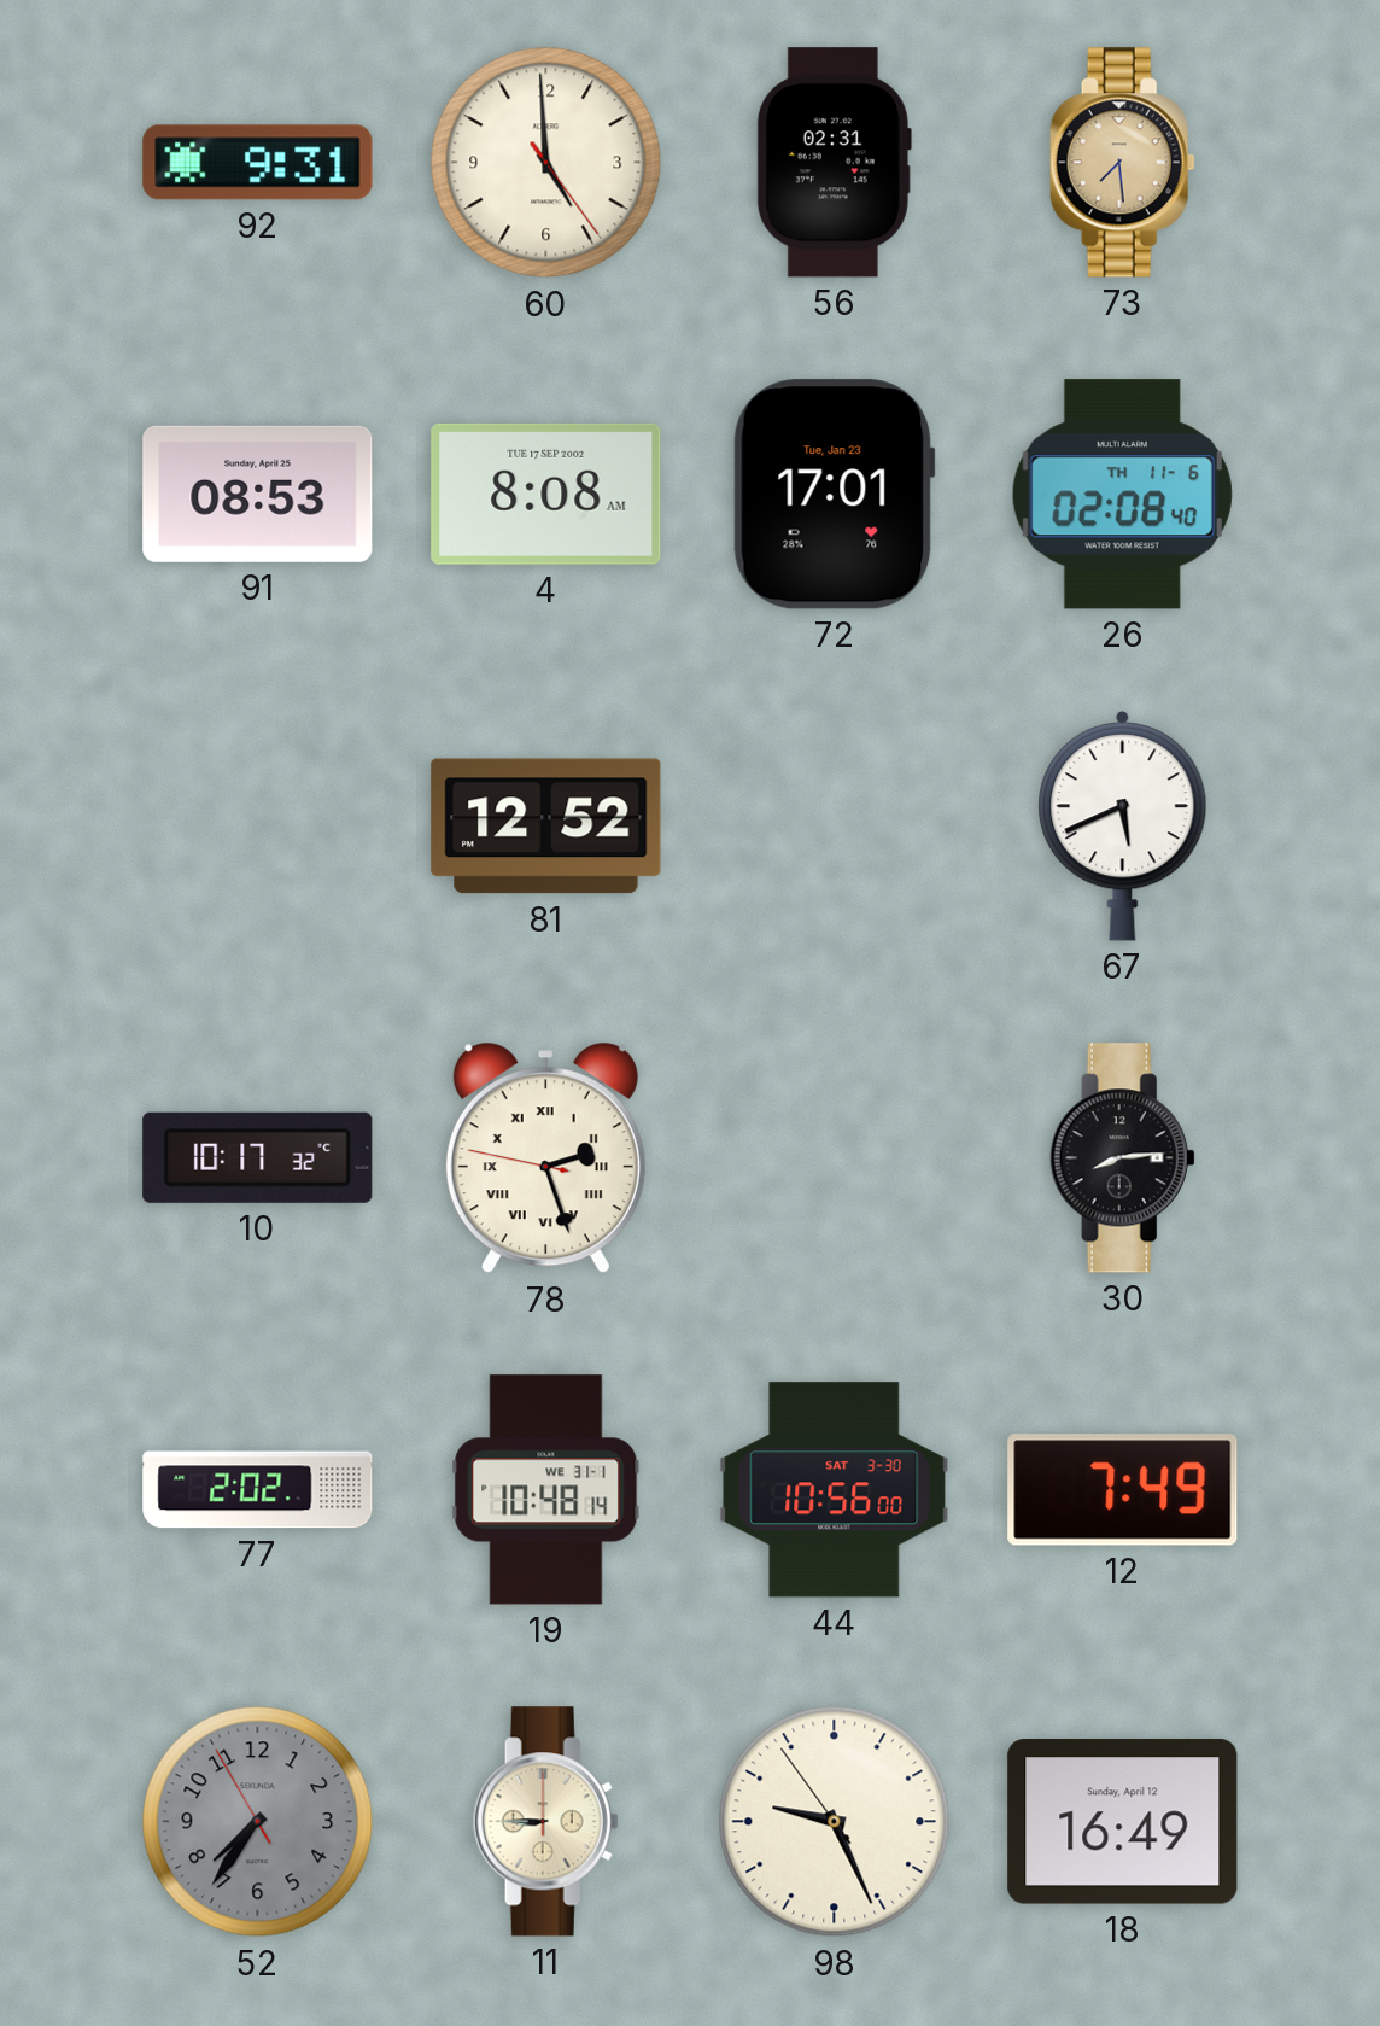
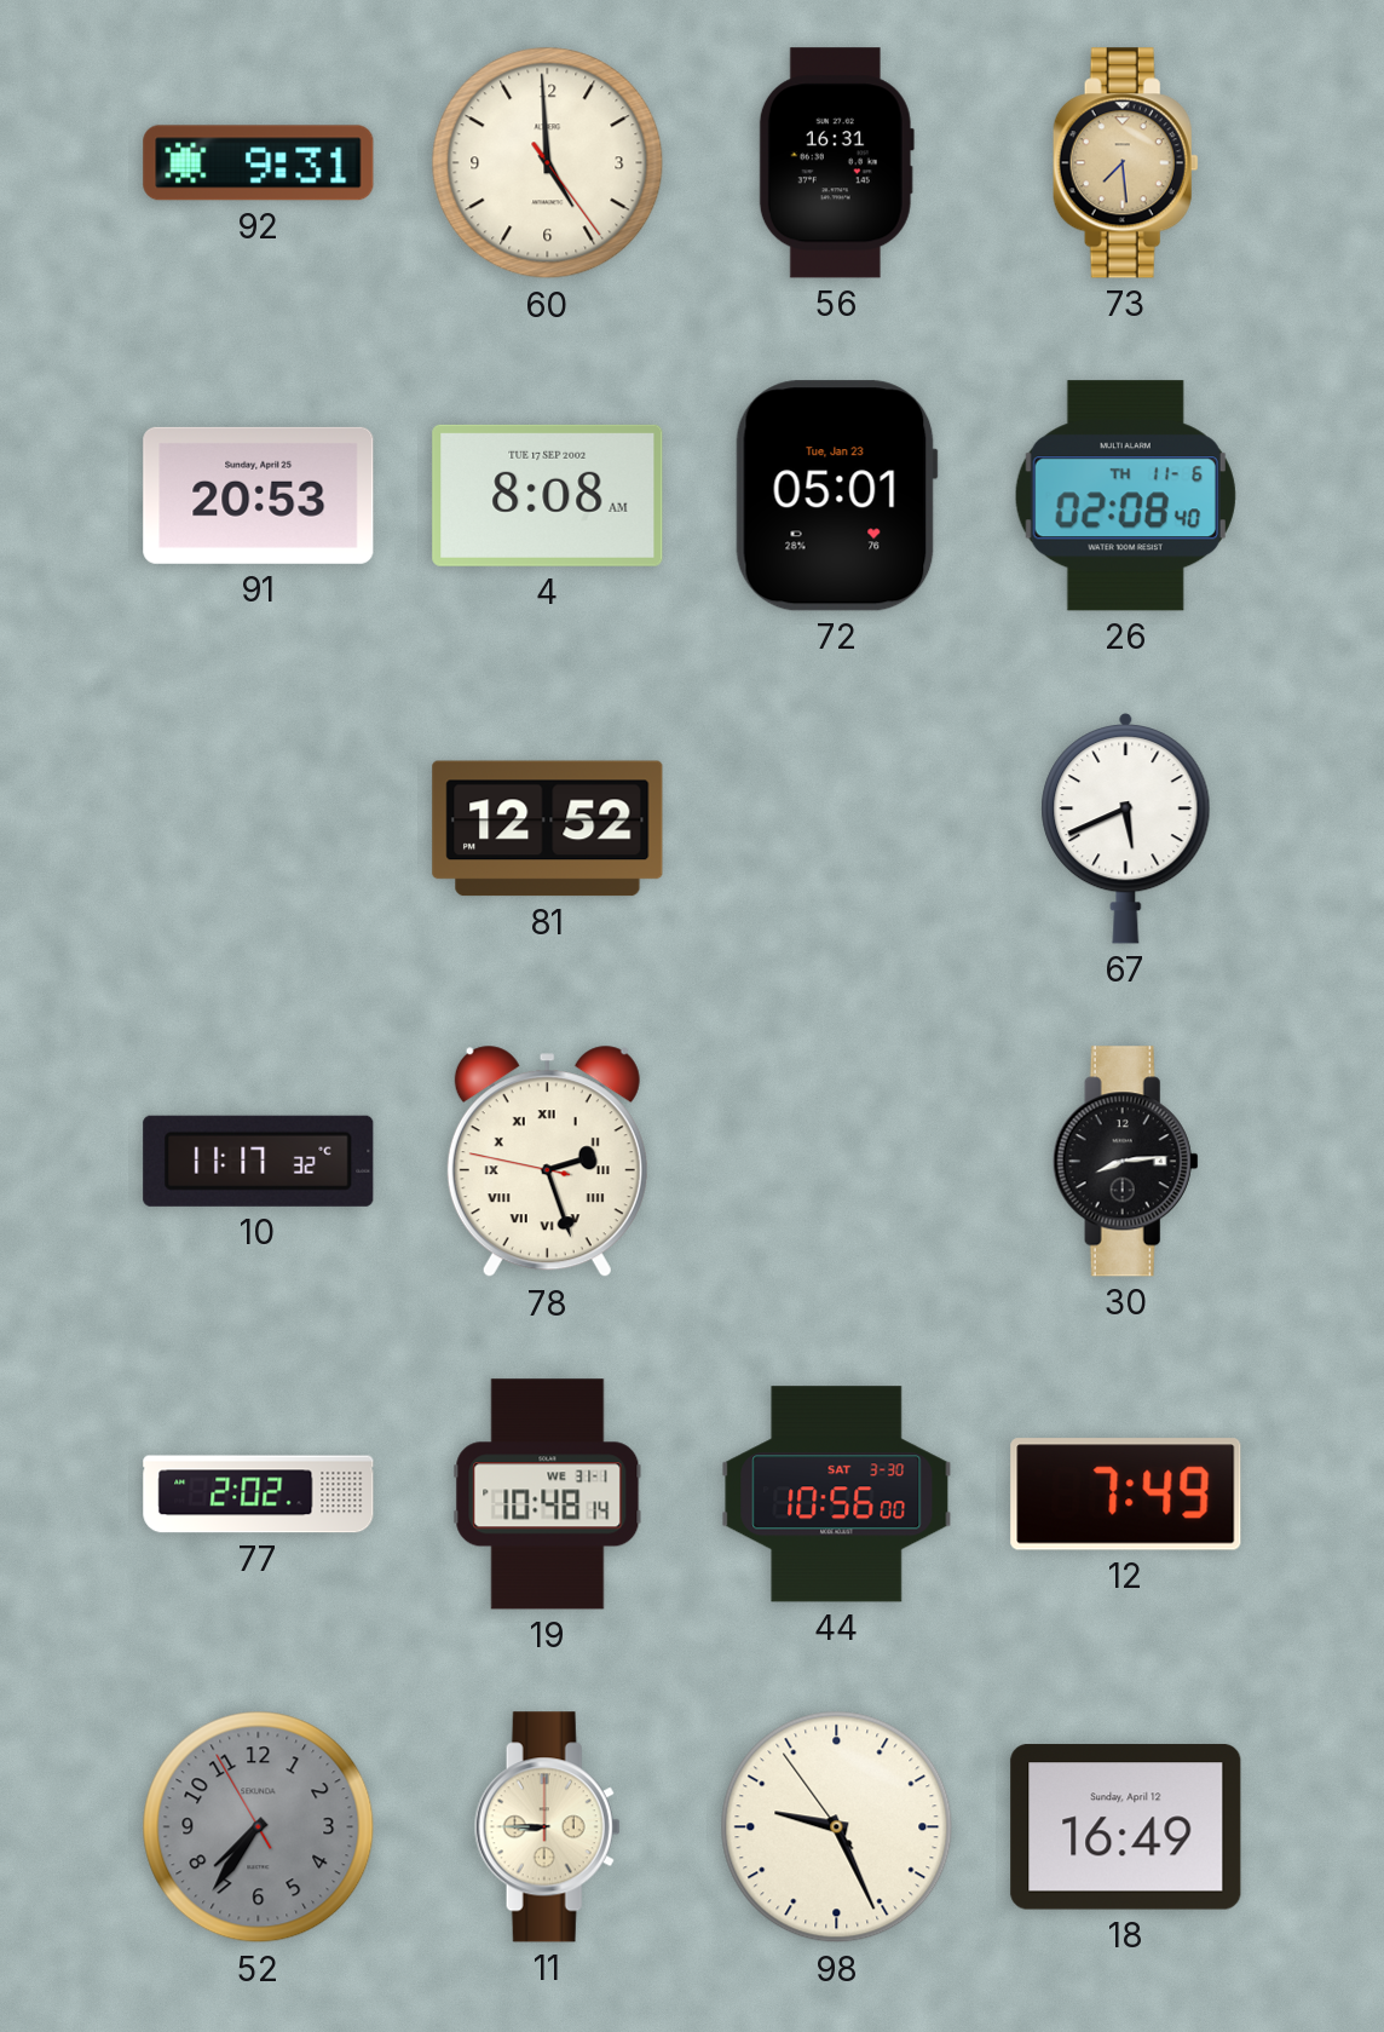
56: 02:31 -> 16:31
91: 08:53 -> 20:53
72: 17:01 -> 05:01
10: 10:17 -> 11:17
